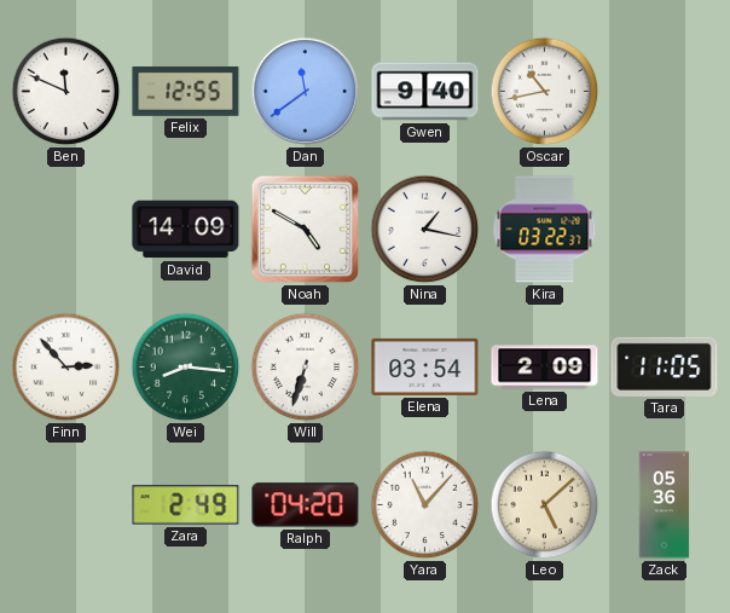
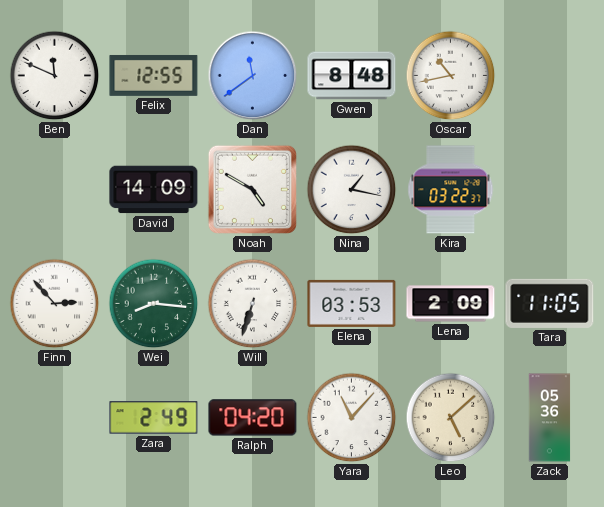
Gwen: 9:40 -> 8:48
Elena: 03:54 -> 03:53
